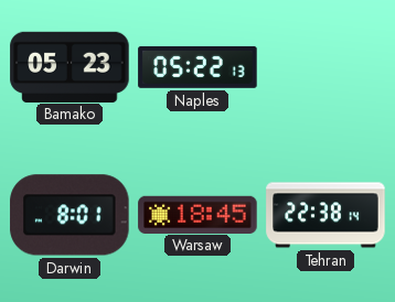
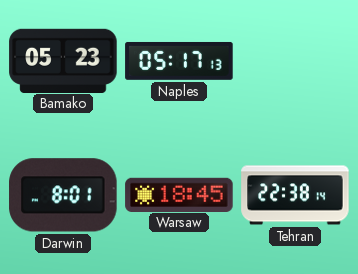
Naples: 05:22 -> 05:17
